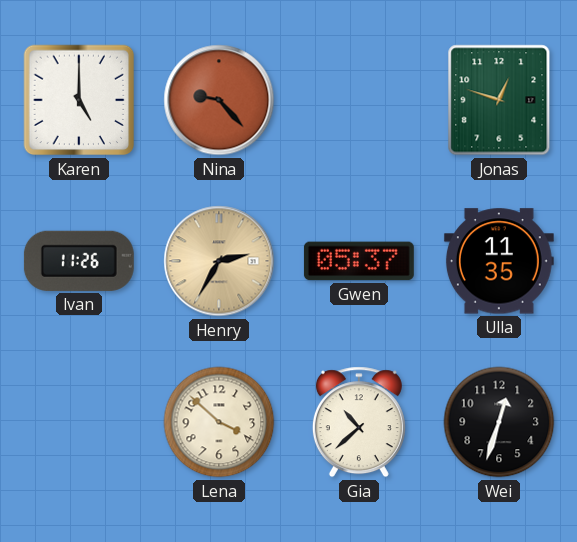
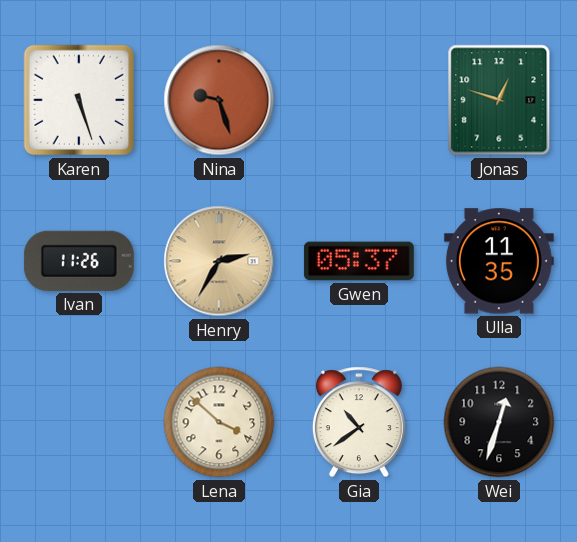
Karen: 5:00 -> 5:27
Nina: 9:23 -> 9:27
Gia: 10:38 -> 10:39
